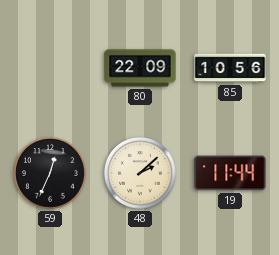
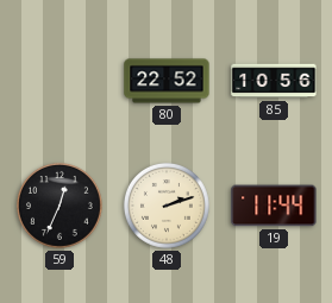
80: 22:09 -> 22:52
48: 2:08 -> 2:12
